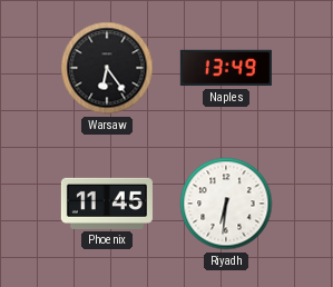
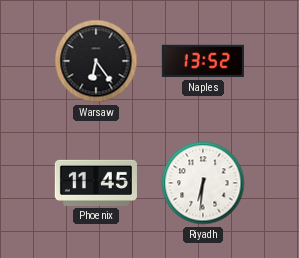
Naples: 13:49 -> 13:52
